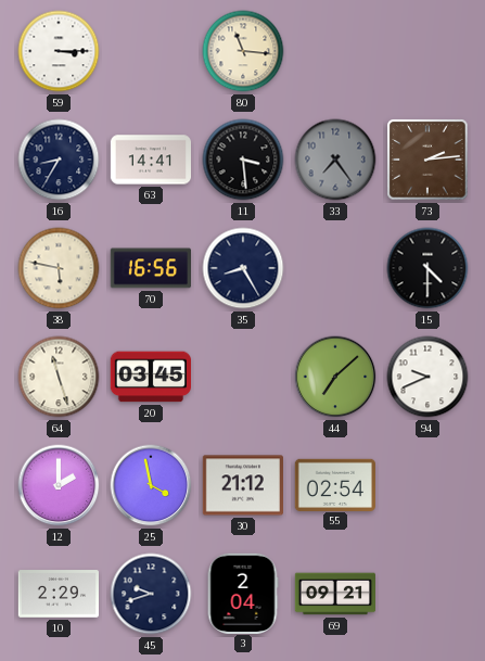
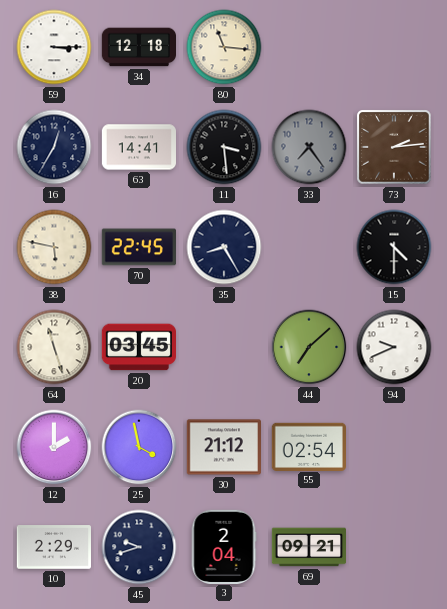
34: none -> 12:18
16: 8:35 -> 12:35
70: 16:56 -> 22:45
